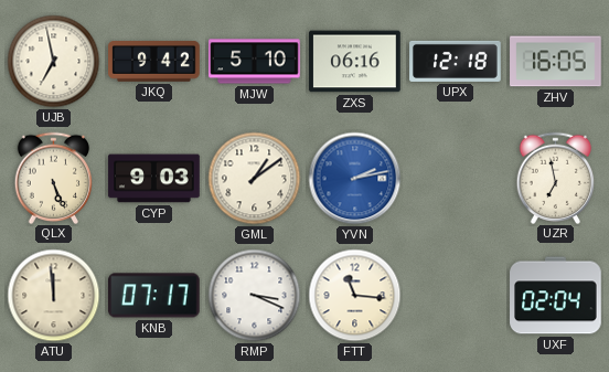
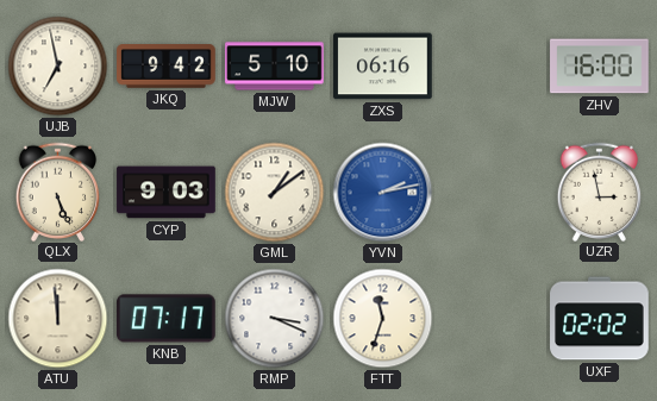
UPX: 12:18 -> none
ZHV: 16:05 -> 16:00
UZR: 6:58 -> 2:58
FTT: 11:16 -> 11:33
UXF: 02:04 -> 02:02
